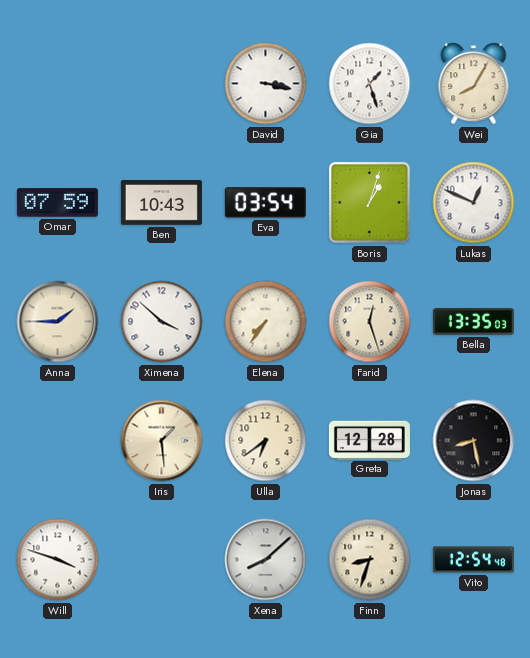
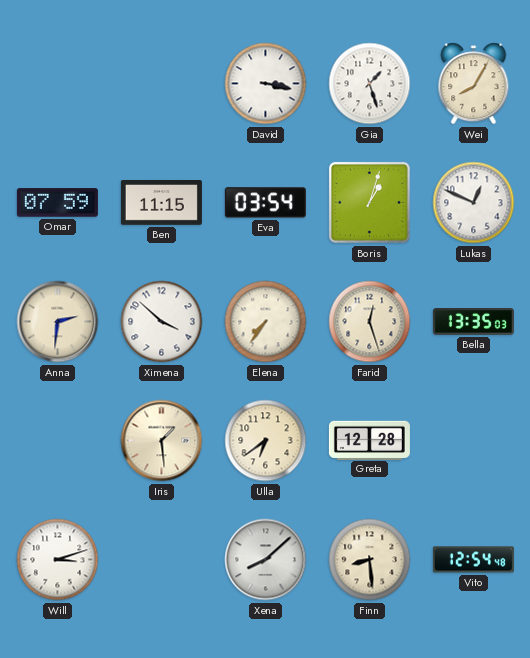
Ben: 10:43 -> 11:15
Anna: 1:45 -> 2:31
Jonas: 8:28 -> none
Will: 3:48 -> 3:12
Finn: 8:33 -> 8:29
